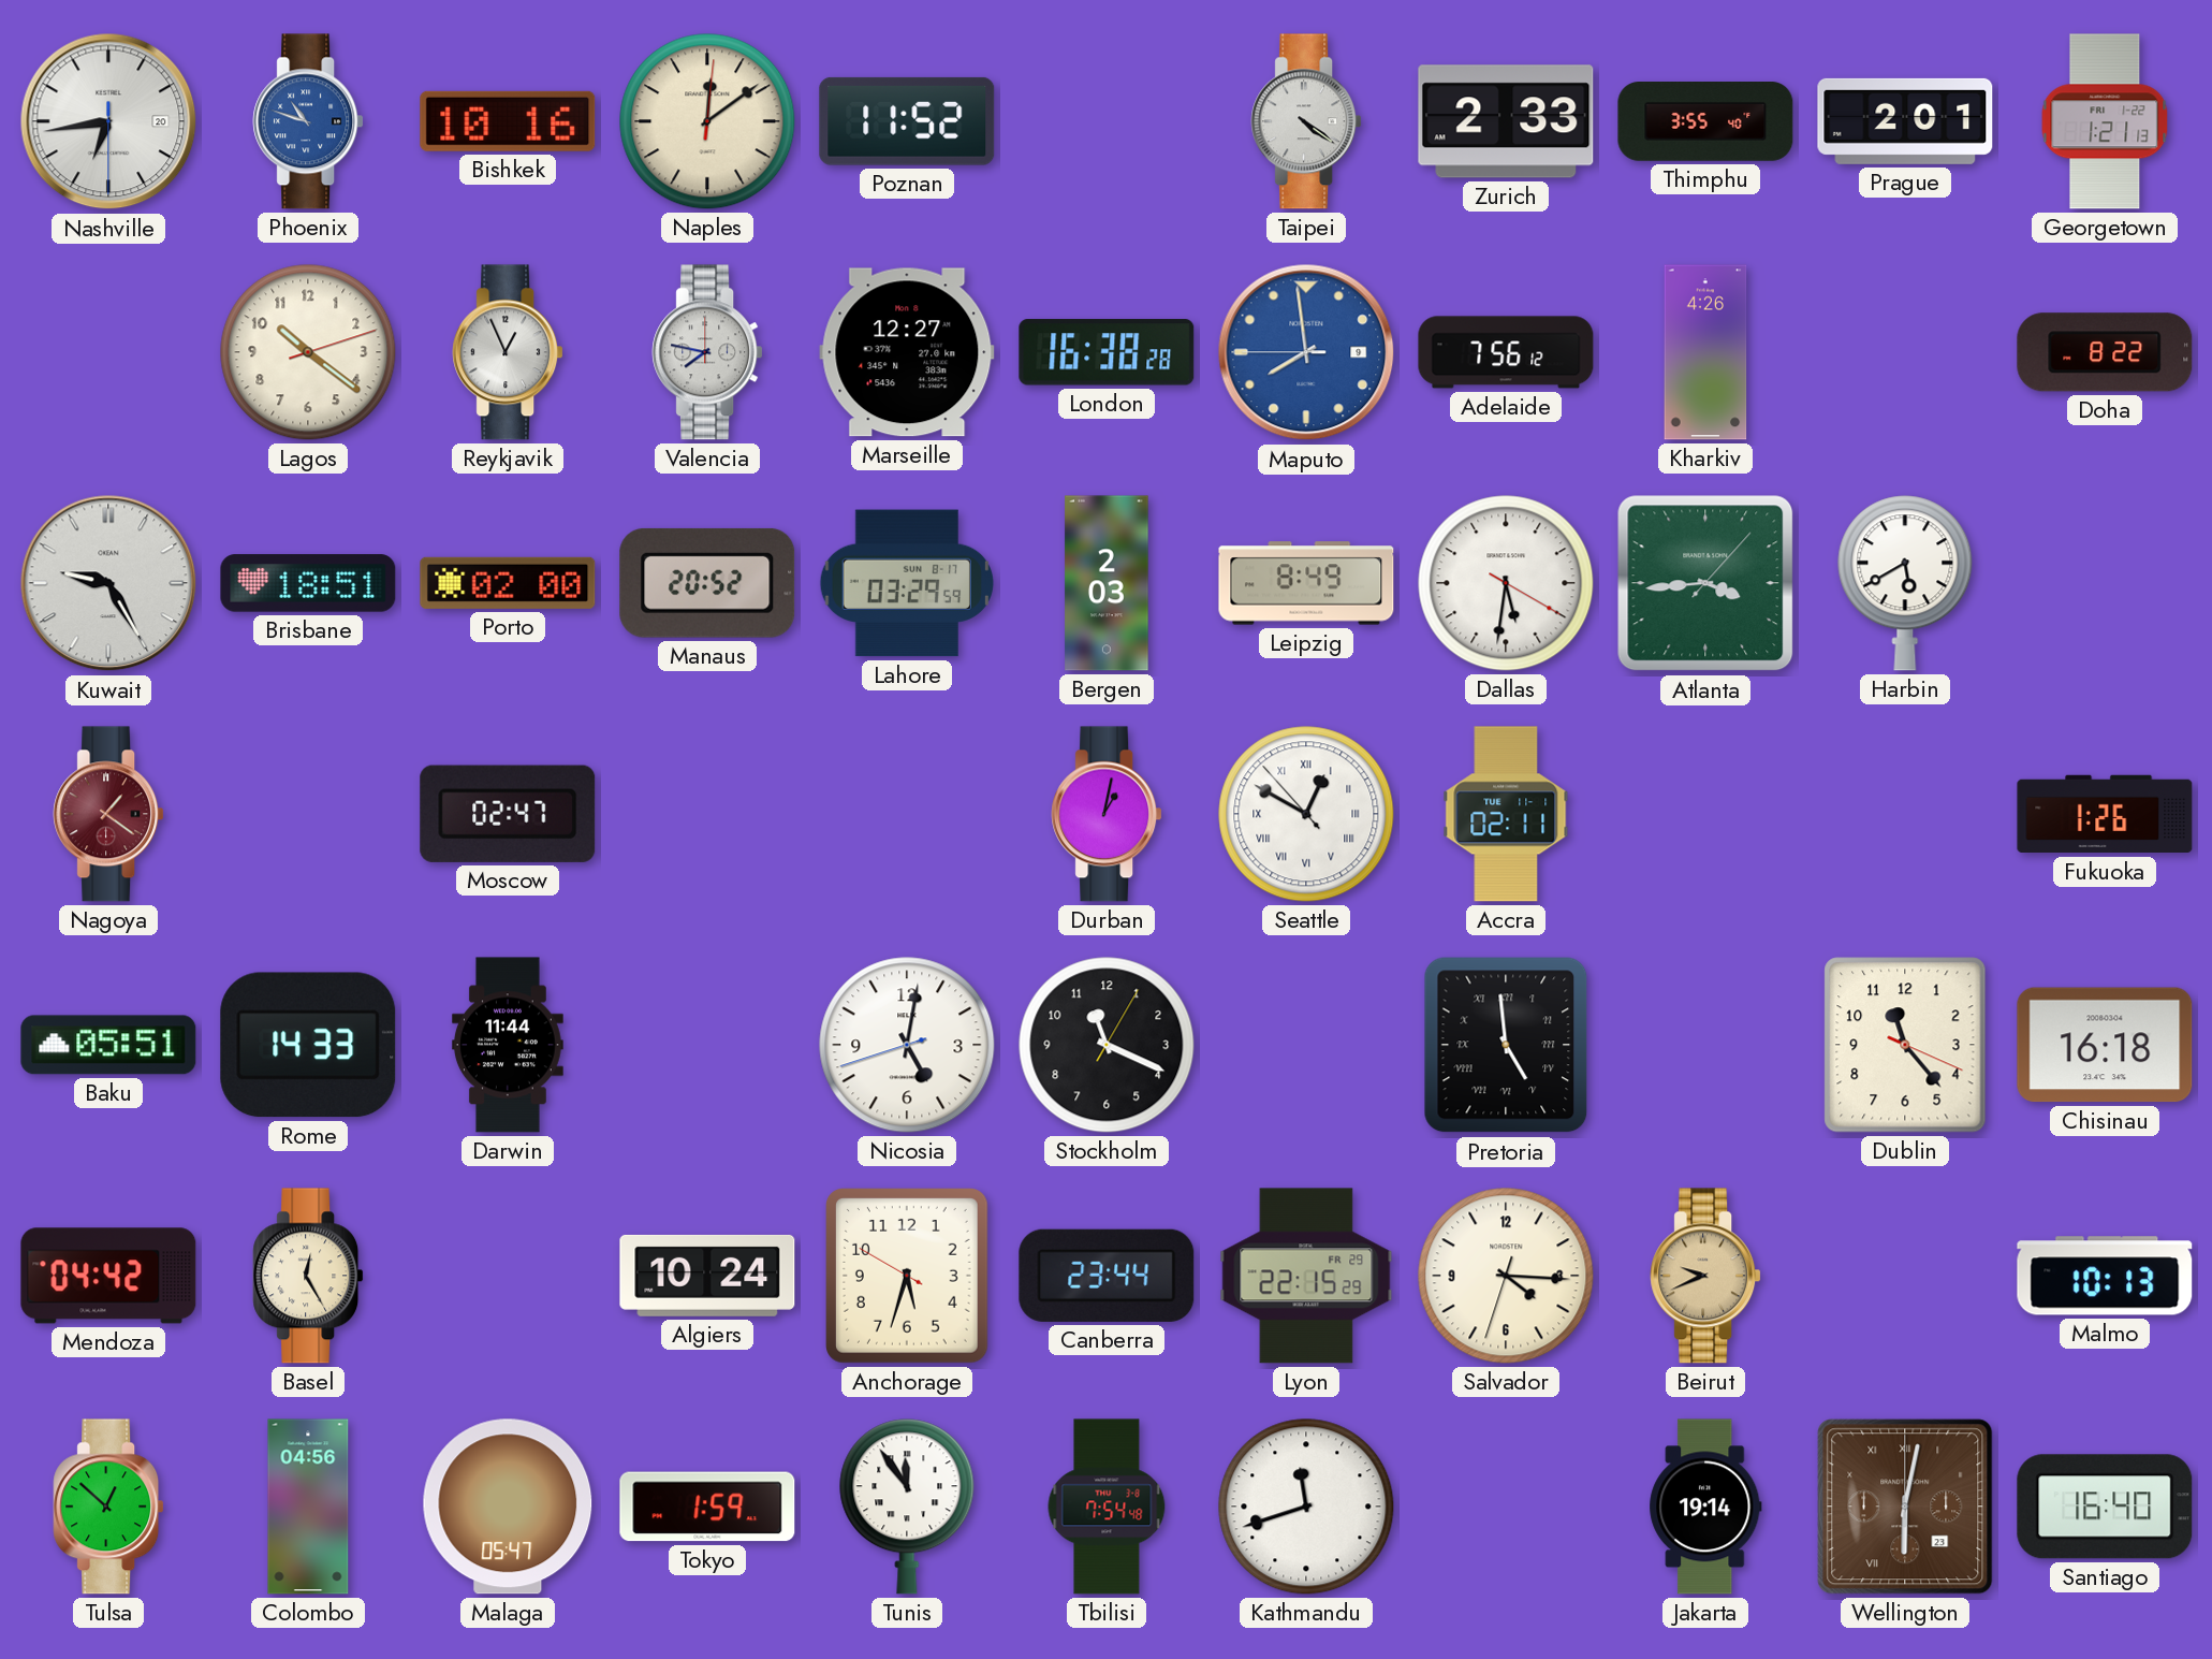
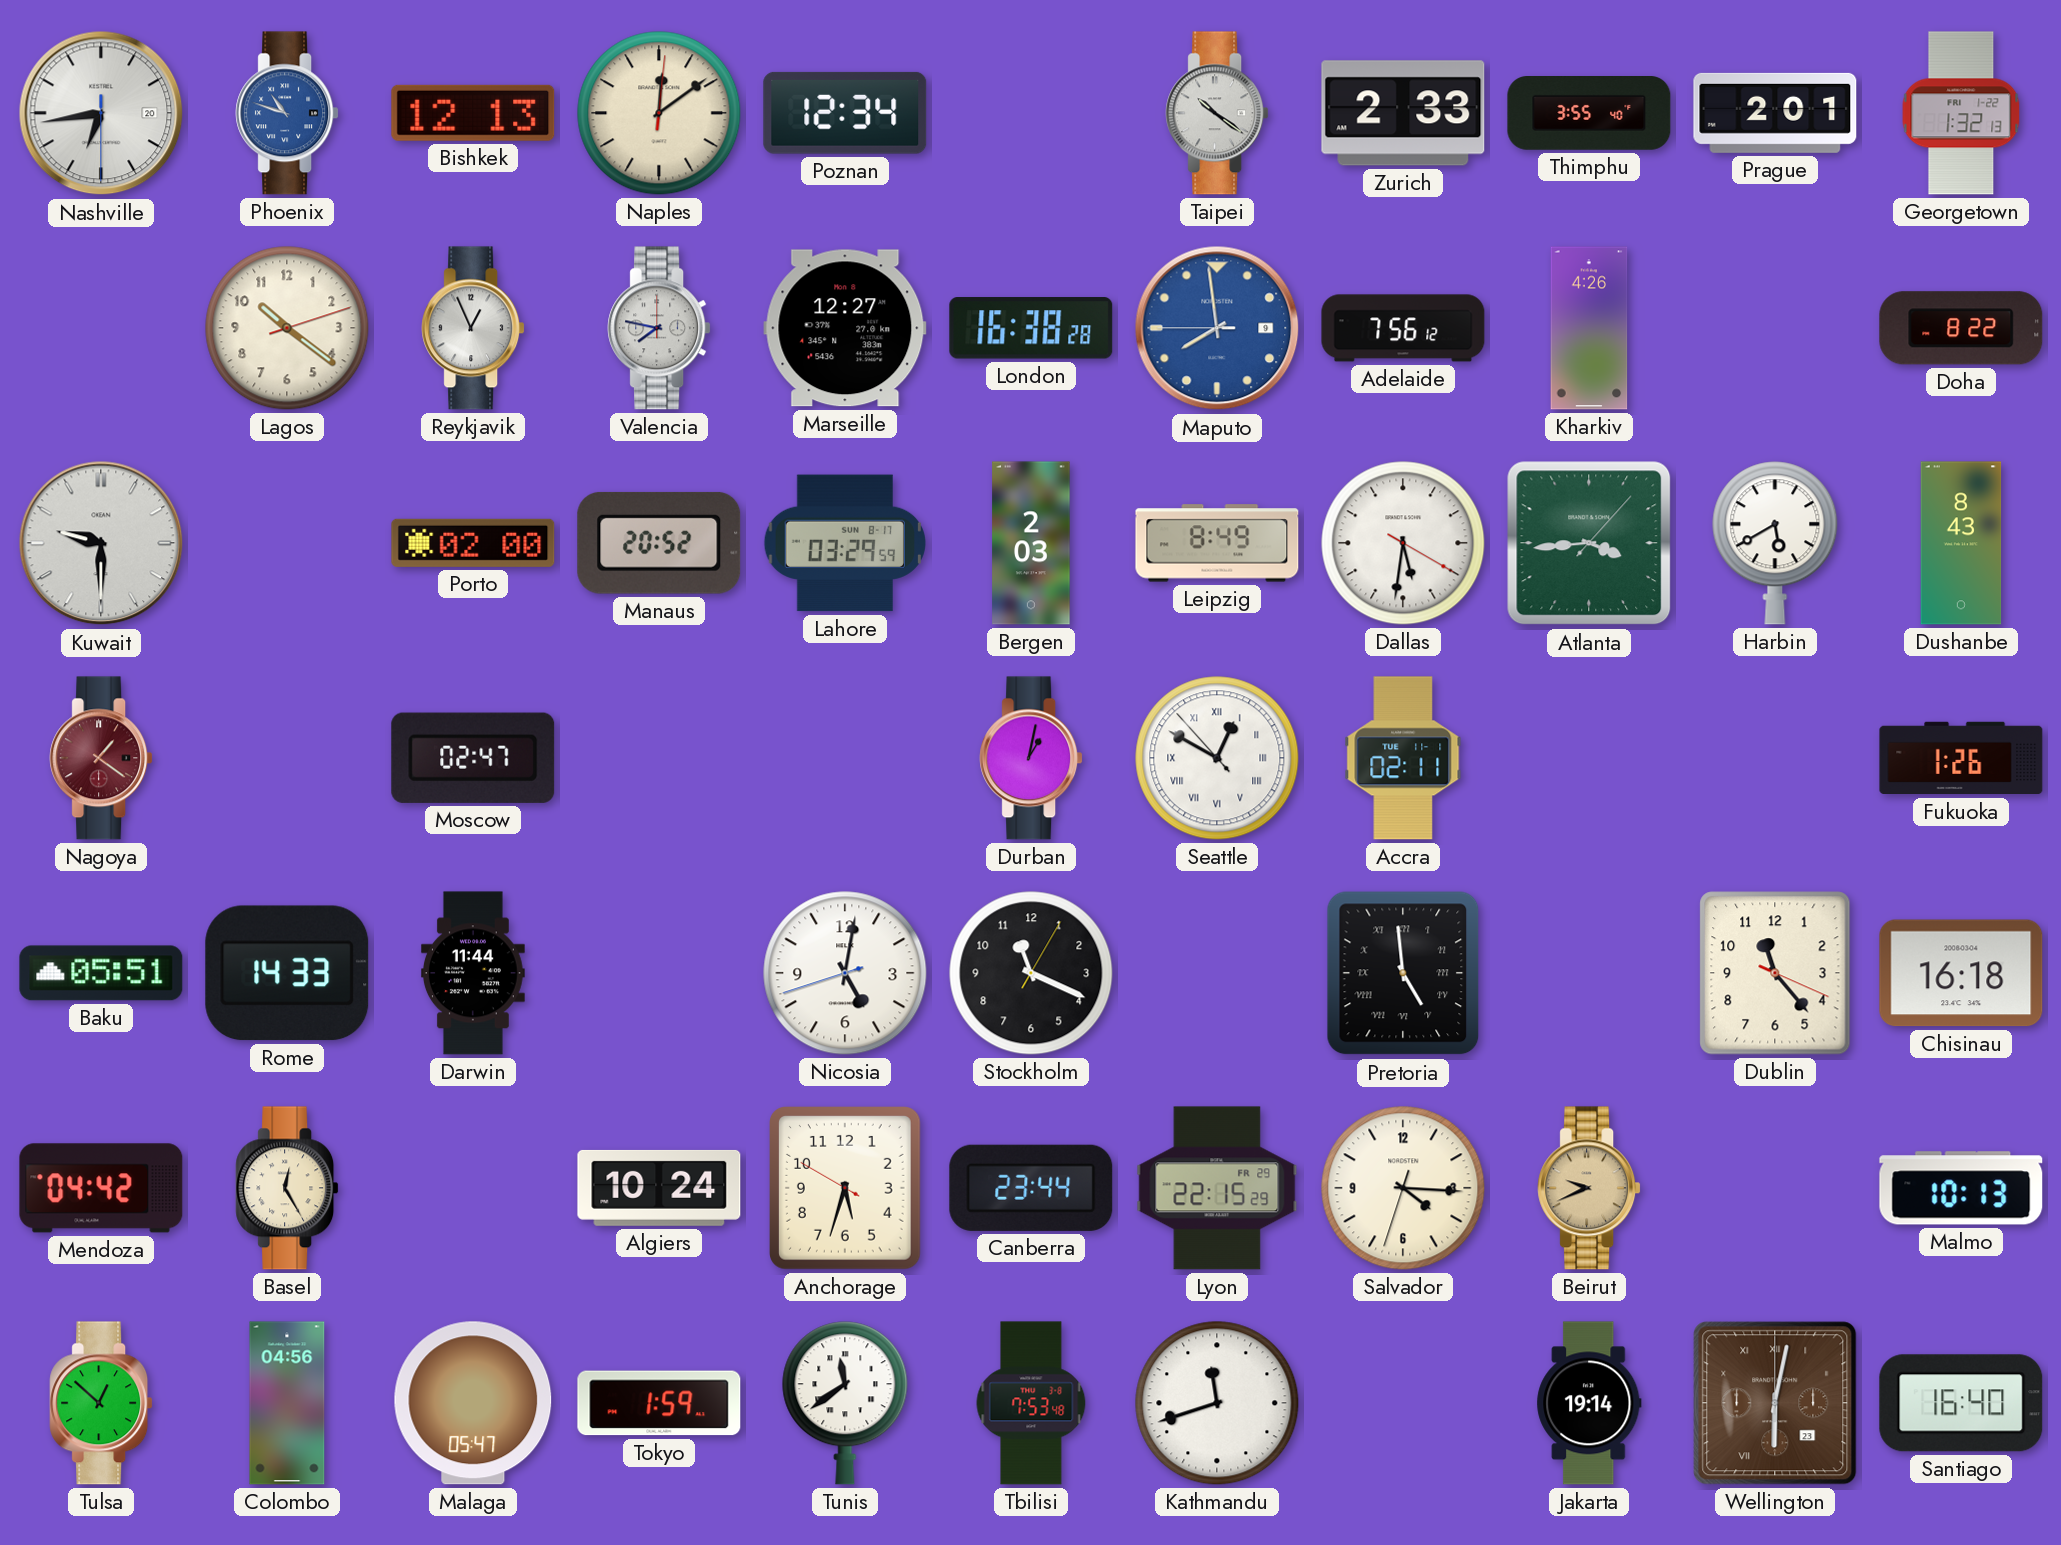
Bishkek: 10:16 -> 12:13
Poznan: 11:52 -> 12:34
Taipei: 4:21 -> 10:21
Georgetown: 1:21 -> 1:32
Kuwait: 9:25 -> 9:30
Brisbane: 18:51 -> none
Dushanbe: none -> 8:43
Tunis: 11:54 -> 11:39
Tbilisi: 7:54 -> 7:53
